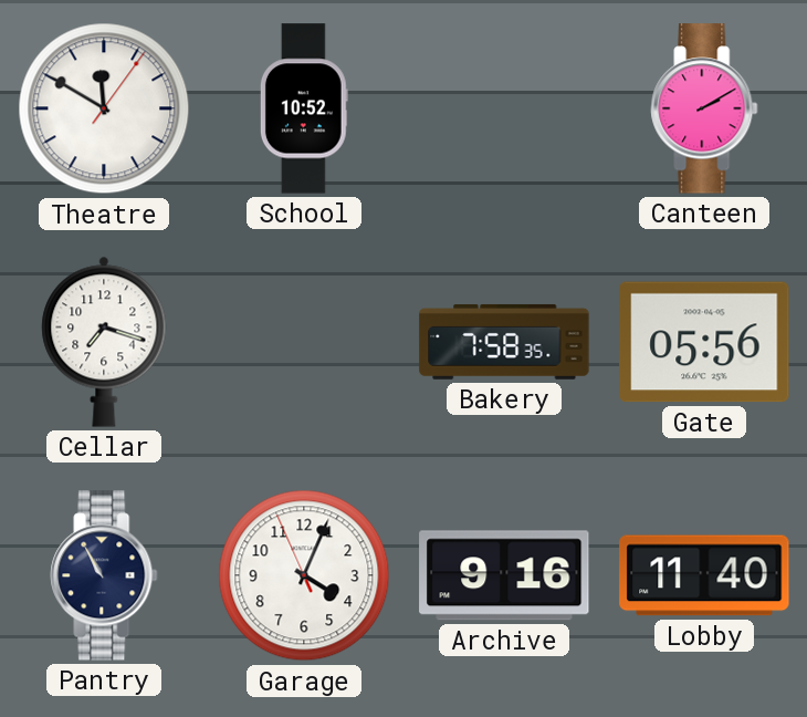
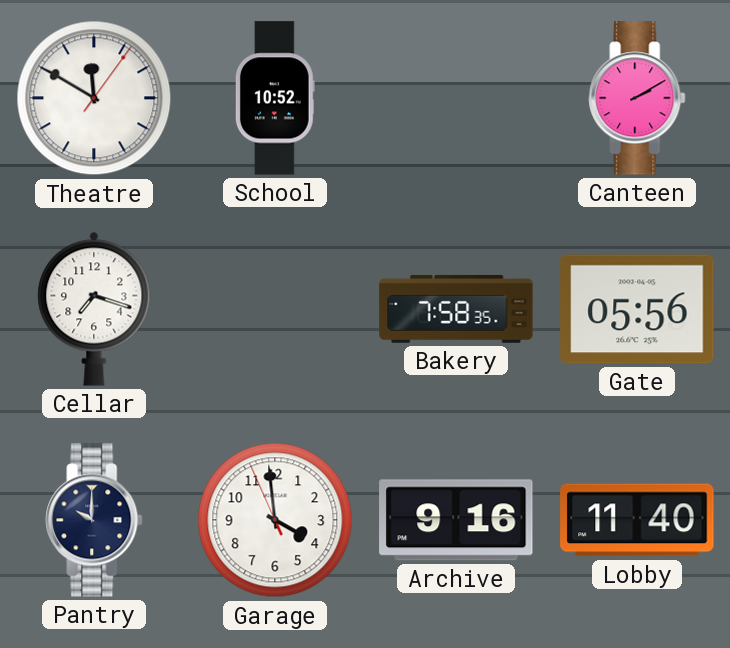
Pantry: 10:55 -> 10:00
Garage: 4:03 -> 3:58
